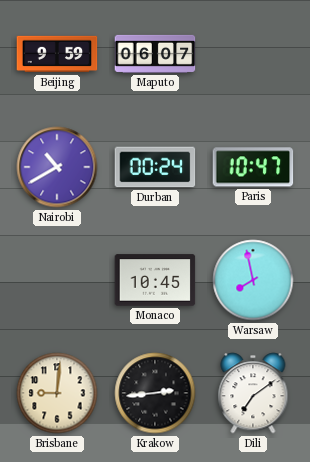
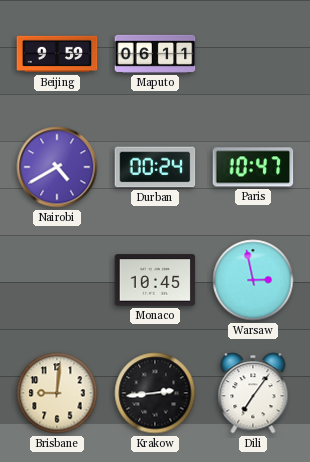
Maputo: 06:07 -> 06:11
Nairobi: 10:40 -> 4:40
Warsaw: 7:58 -> 2:58
Dili: 7:09 -> 7:06
